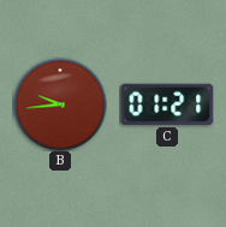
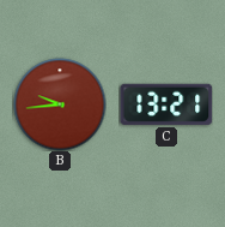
C: 01:21 -> 13:21
